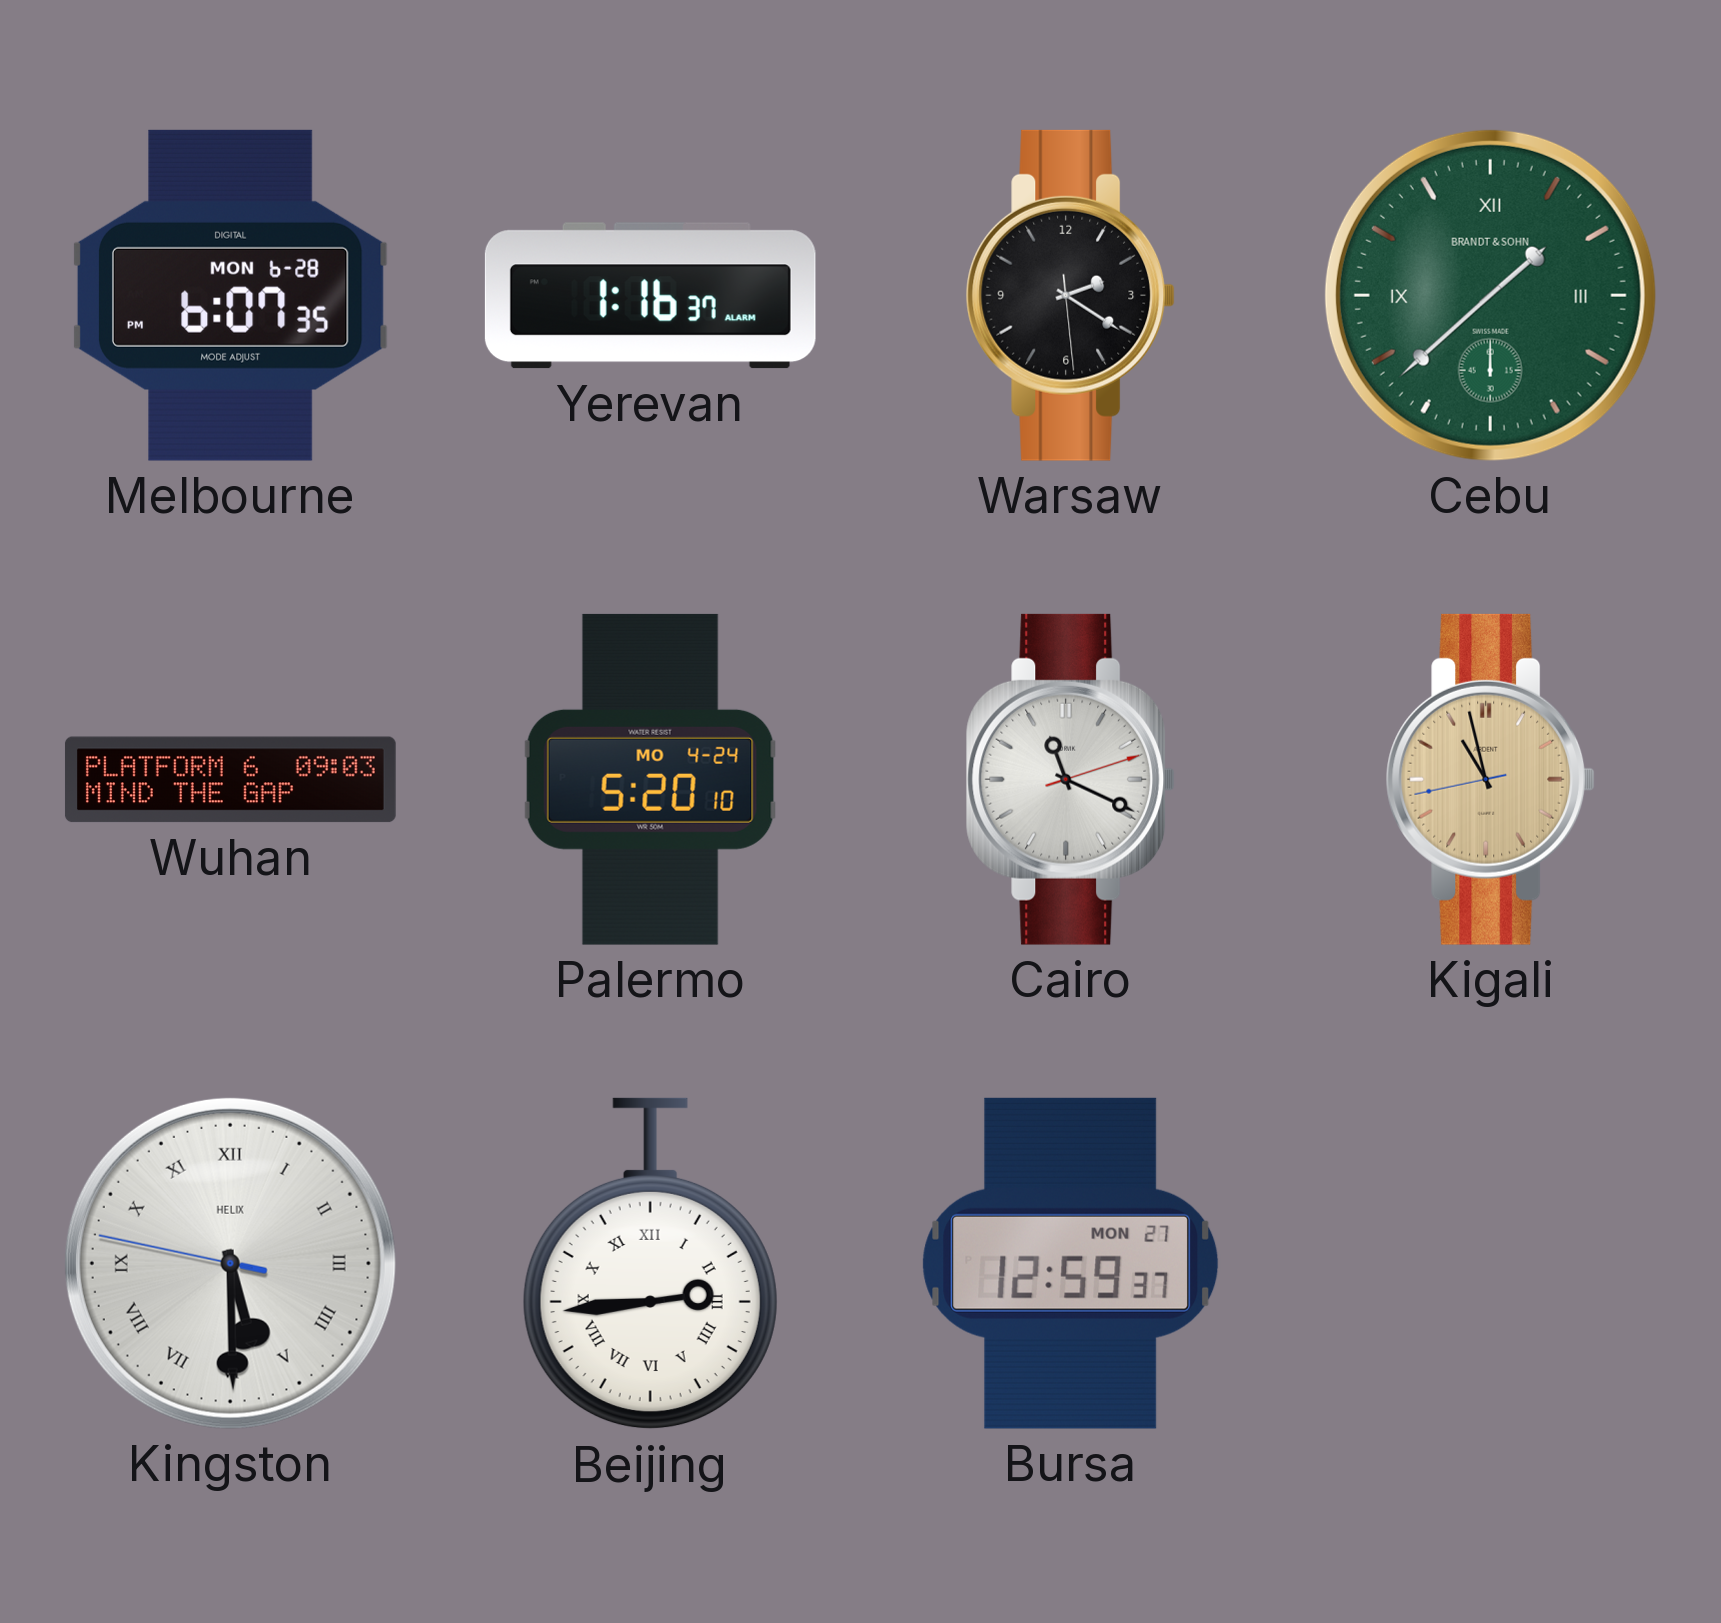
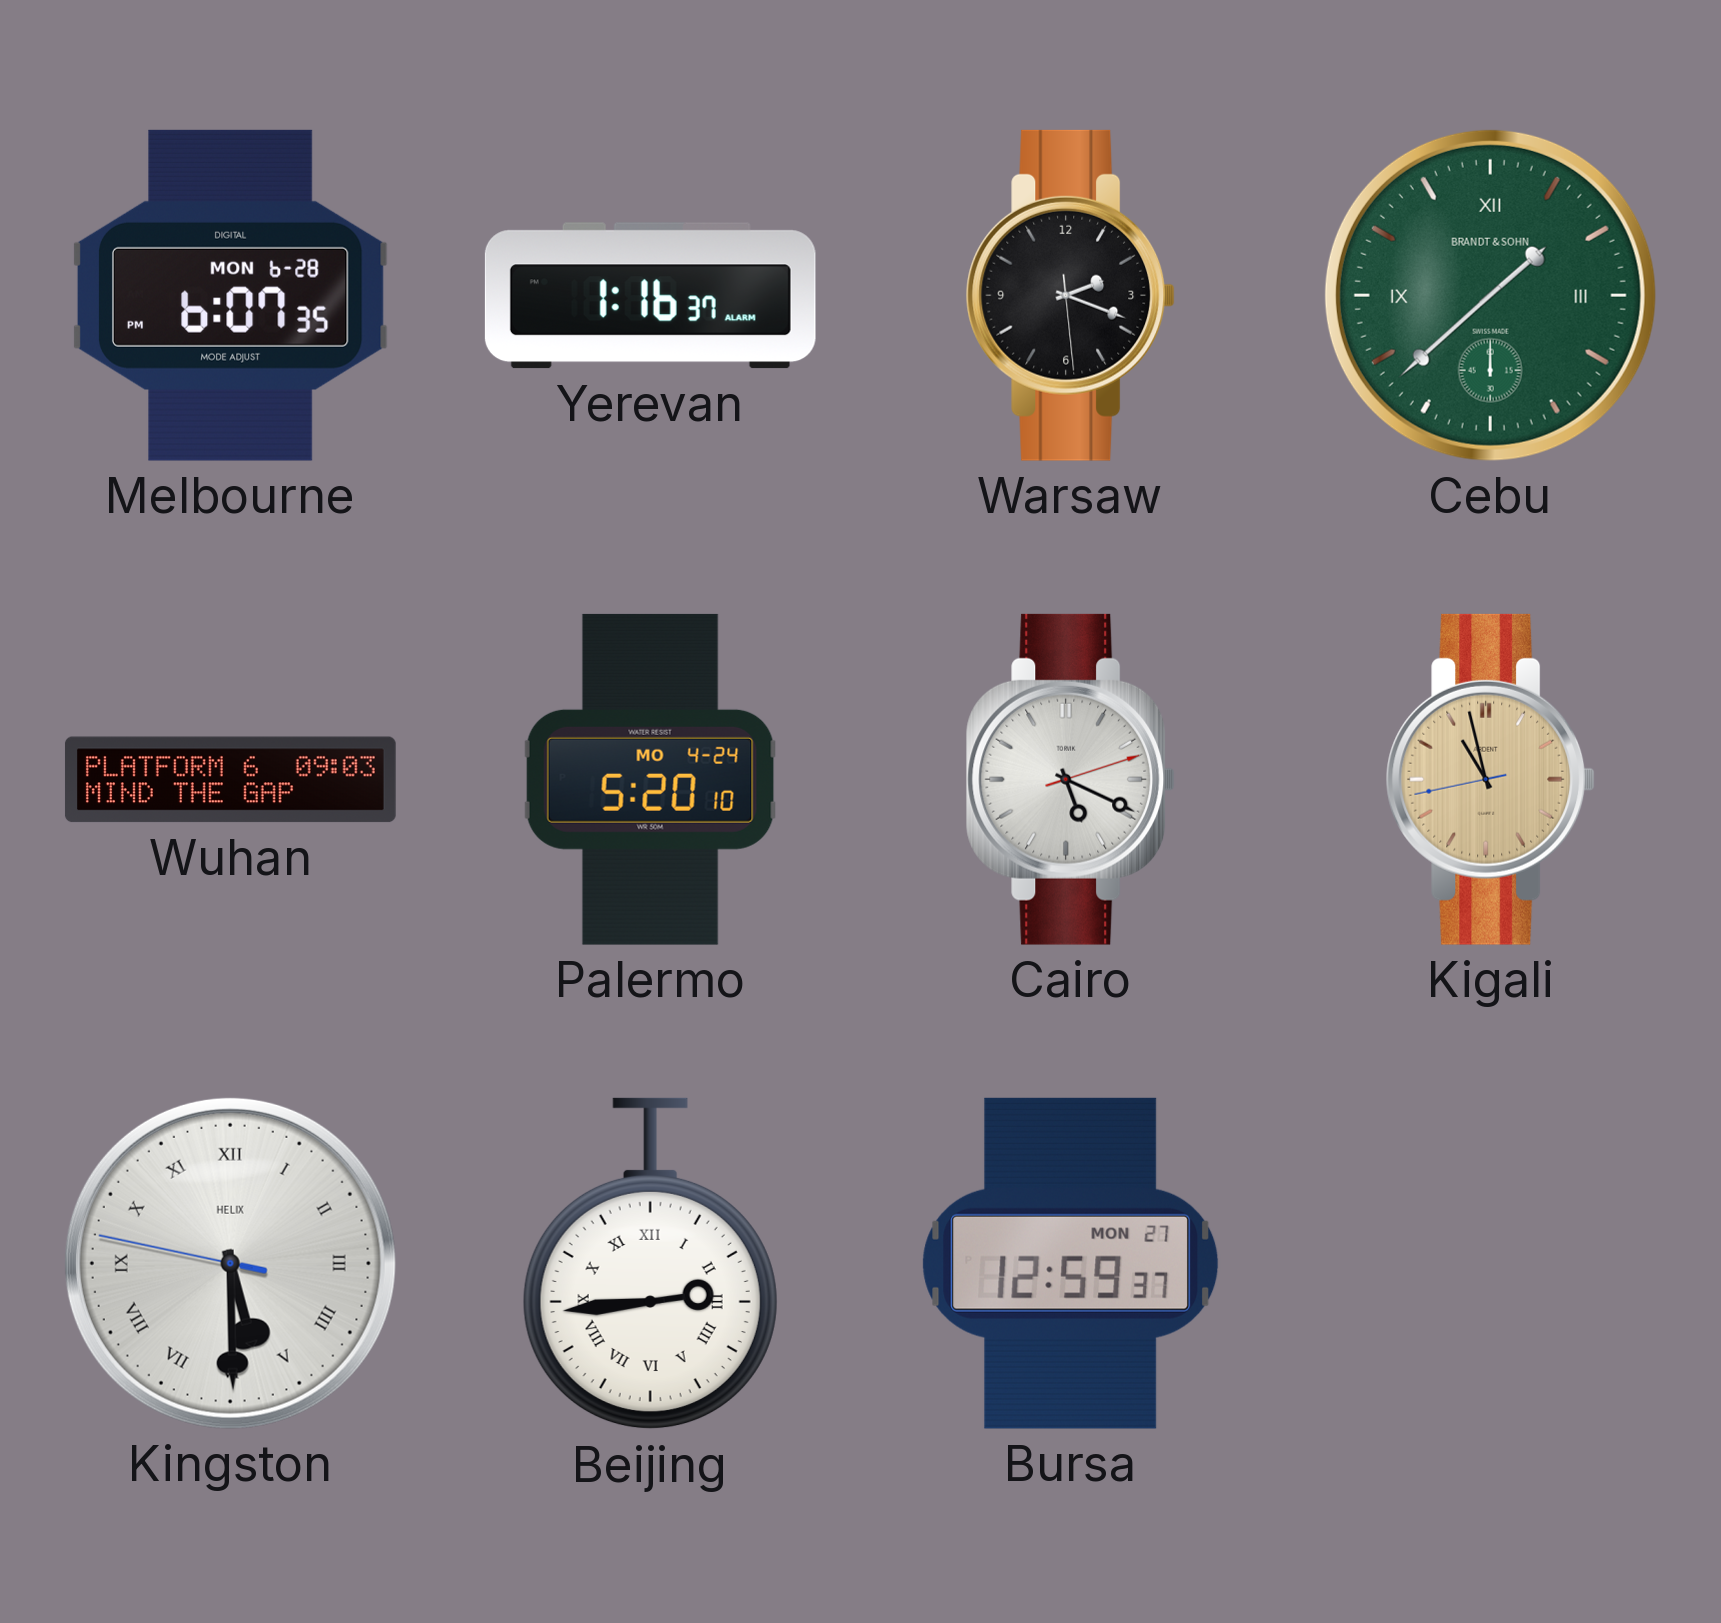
Warsaw: 2:20 -> 2:18
Cairo: 11:19 -> 5:19
